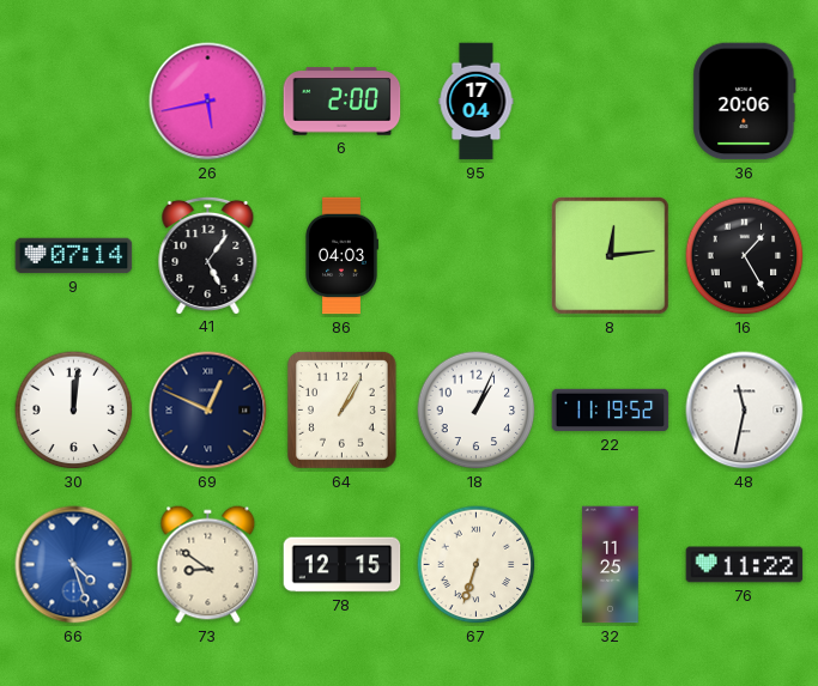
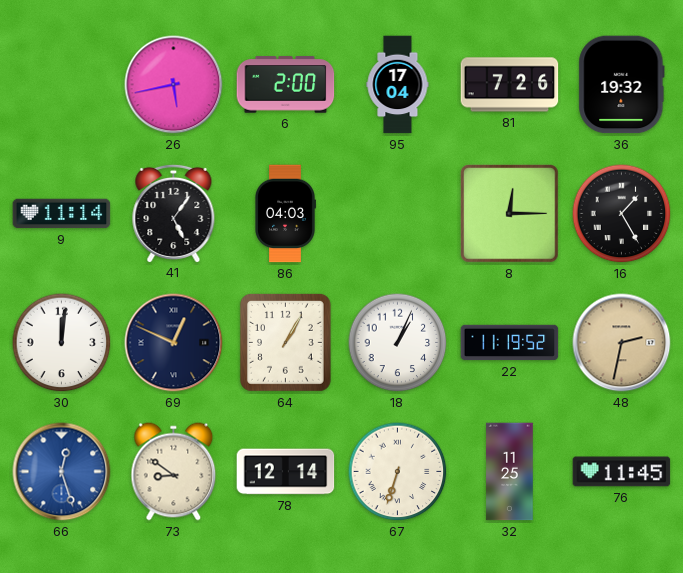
81: none -> 7:26
36: 20:06 -> 19:32
9: 07:14 -> 11:14
8: 12:14 -> 12:15
48: 11:32 -> 2:32
48 dial: white -> champagne
66: 4:27 -> 12:27
78: 12:15 -> 12:14
76: 11:22 -> 11:45
